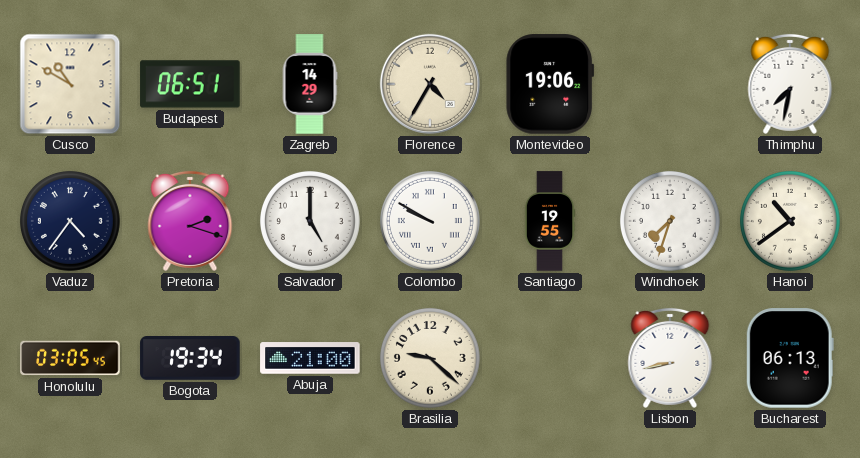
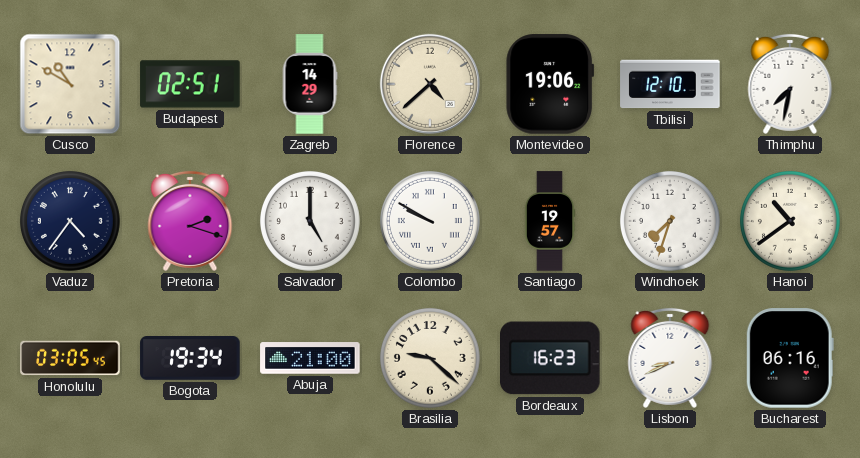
Budapest: 06:51 -> 02:51
Florence: 4:35 -> 4:38
Tbilisi: none -> 12:10
Santiago: 19:55 -> 19:57
Bordeaux: none -> 16:23
Lisbon: 8:43 -> 8:41
Bucharest: 06:13 -> 06:16
